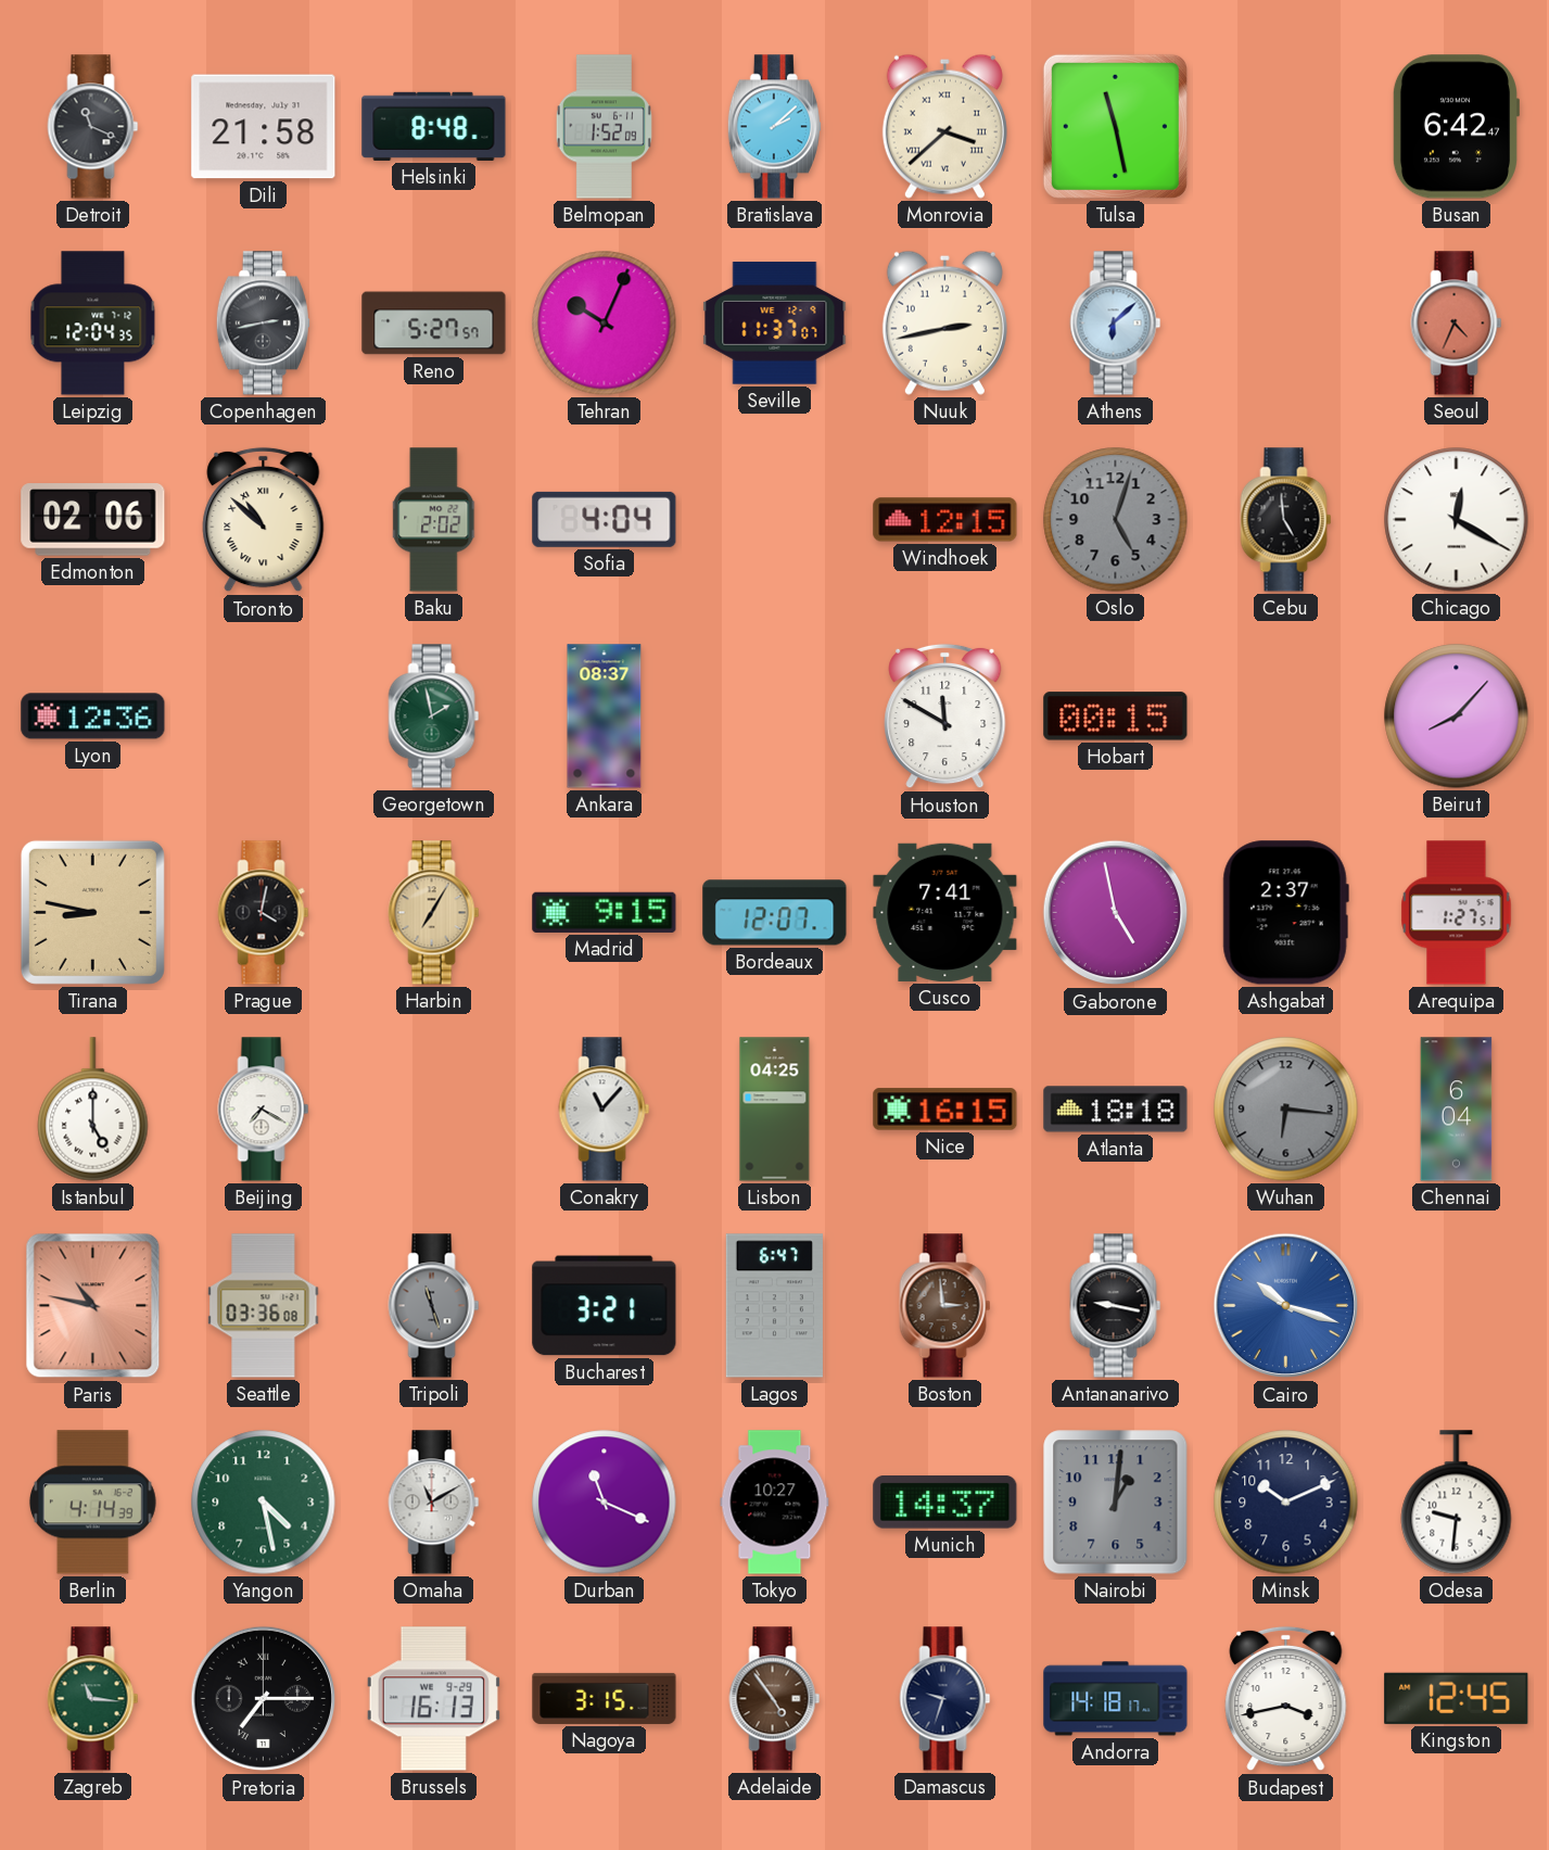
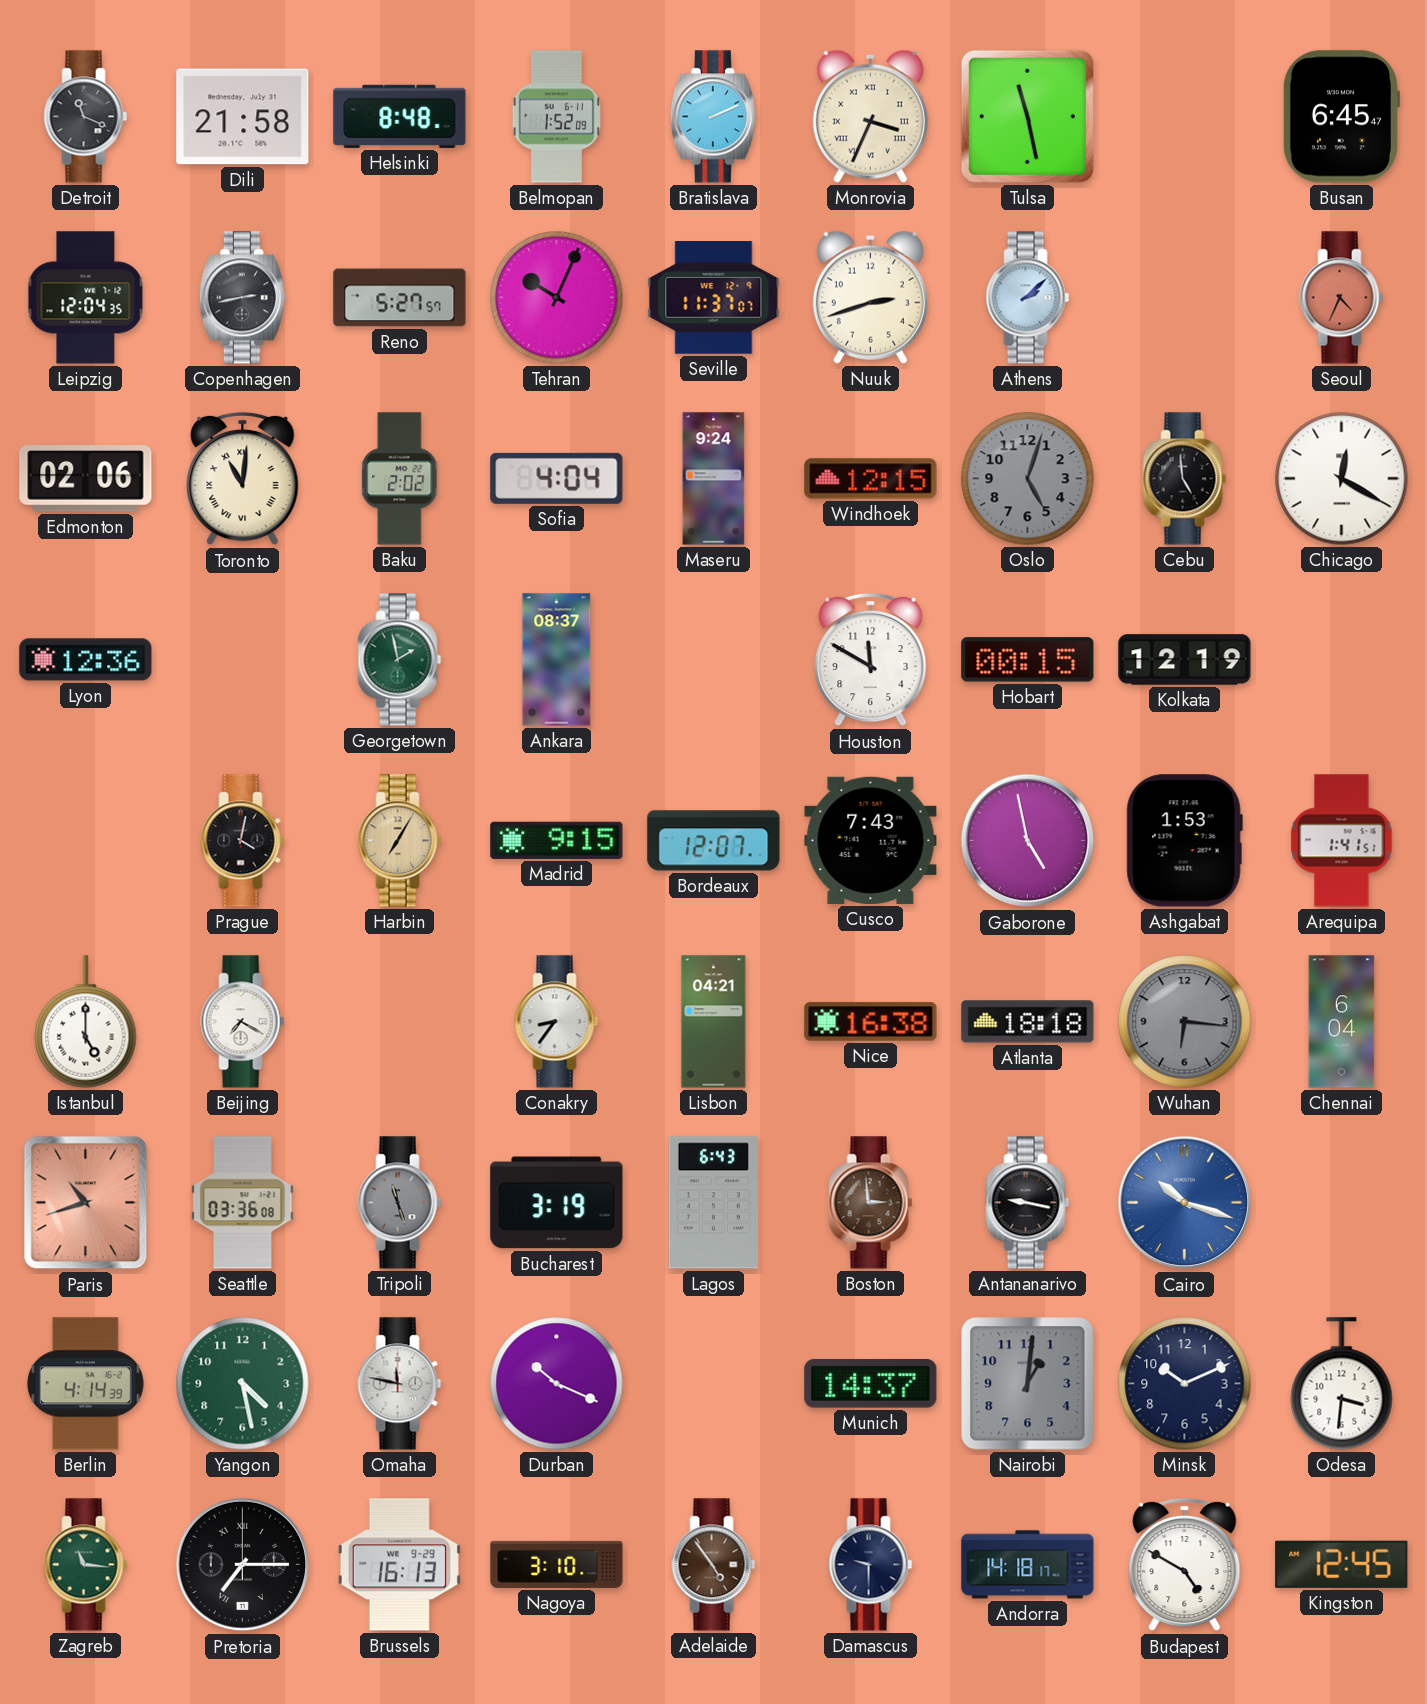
Bratislava: 2:08 -> 2:11
Monrovia: 3:38 -> 3:34
Busan: 6:42 -> 6:45
Nuuk: 2:43 -> 2:42
Athens: 6:08 -> 2:08
Toronto: 10:52 -> 11:01
Maseru: none -> 9:24
Kolkata: none -> 12:19
Beirut: 8:07 -> none
Tirana: 8:47 -> none
Cusco: 7:41 -> 7:43
Ashgabat: 2:37 -> 1:53
Arequipa: 1:27 -> 1:41
Conakry: 11:07 -> 8:36
Lisbon: 04:25 -> 04:21
Nice: 16:15 -> 16:38
Paris: 10:47 -> 10:42
Bucharest: 3:21 -> 3:19
Lagos: 6:47 -> 6:43
Omaha: 11:10 -> 11:47
Durban: 11:19 -> 10:19
Tokyo: 10:27 -> none
Odesa: 9:31 -> 3:31
Nagoya: 3:15 -> 3:10
Damascus: 9:33 -> 9:30
Budapest: 3:43 -> 4:50
